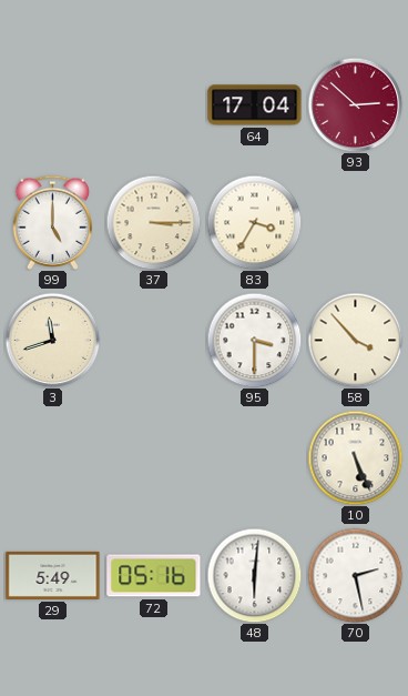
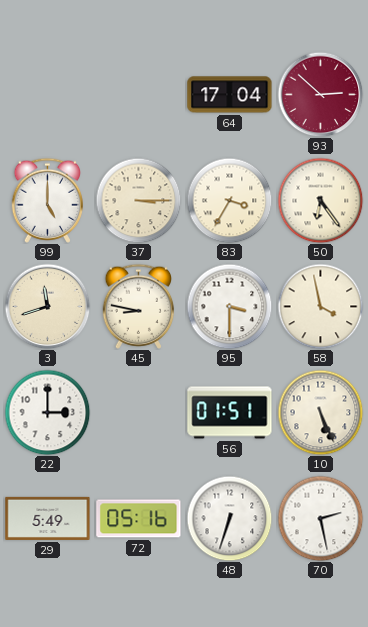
50: none -> 6:24
45: none -> 8:47
58: 3:53 -> 3:58
22: none -> 3:00
56: none -> 01:51
48: 6:01 -> 6:33
